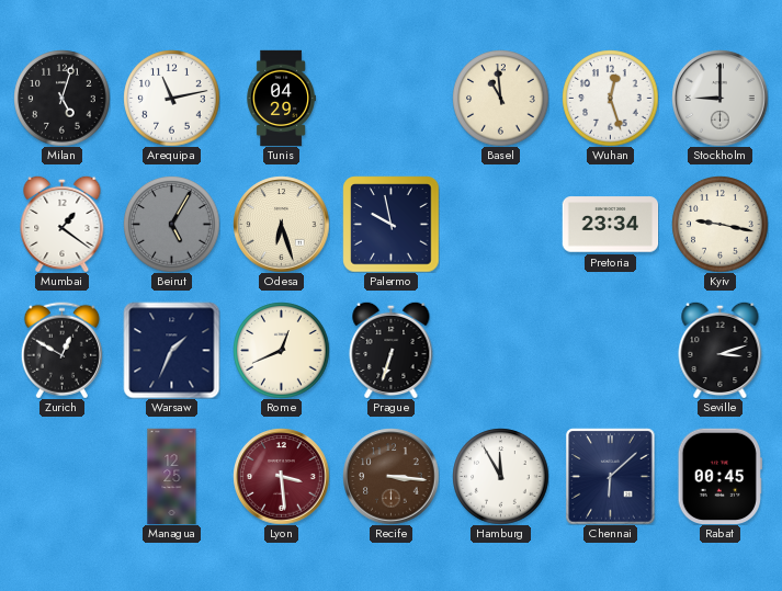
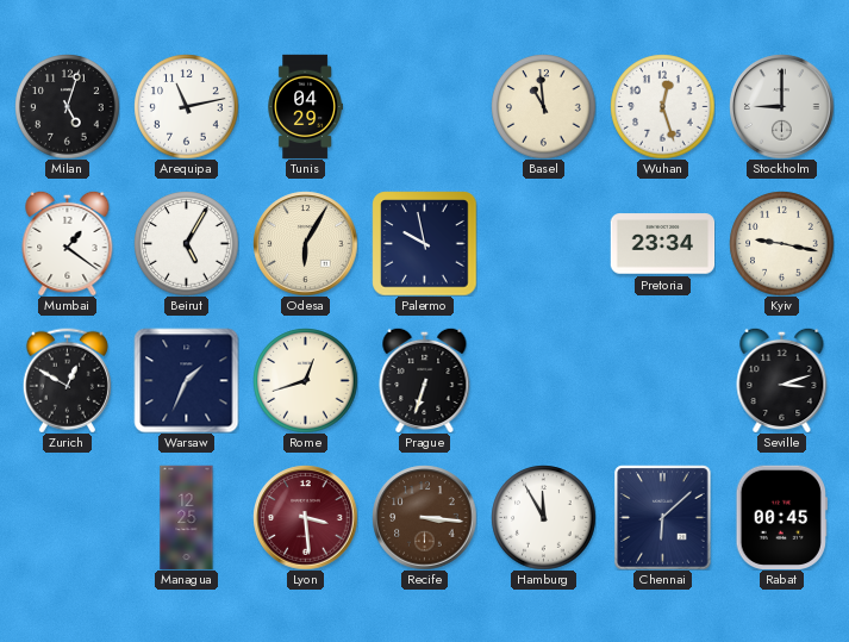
Beirut dial: grey -> white
Odesa: 6:27 -> 6:05
Rome: 12:41 -> 12:42
